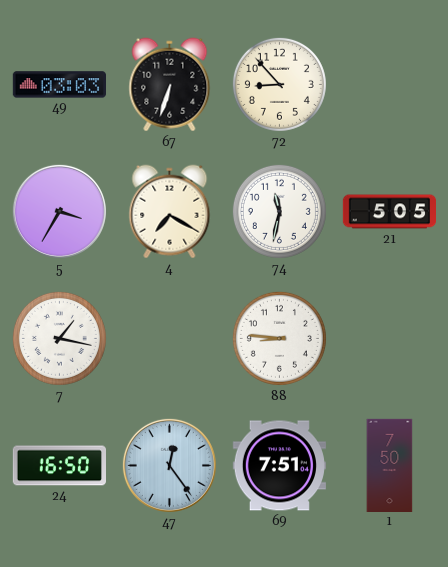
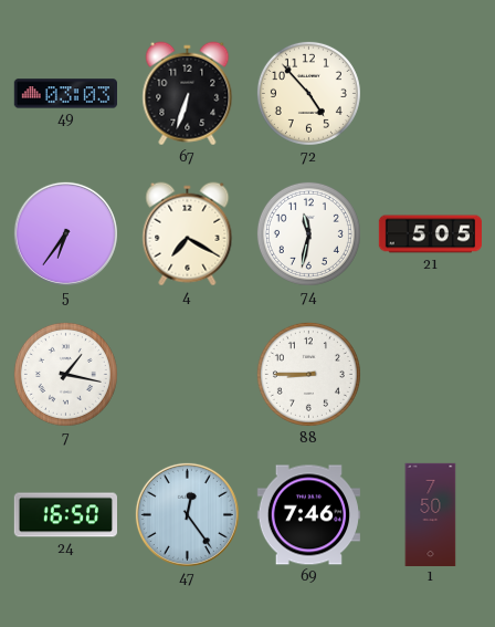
72: 8:53 -> 4:53
5: 3:35 -> 6:36
88: 8:46 -> 8:45
69: 7:51 -> 7:46
